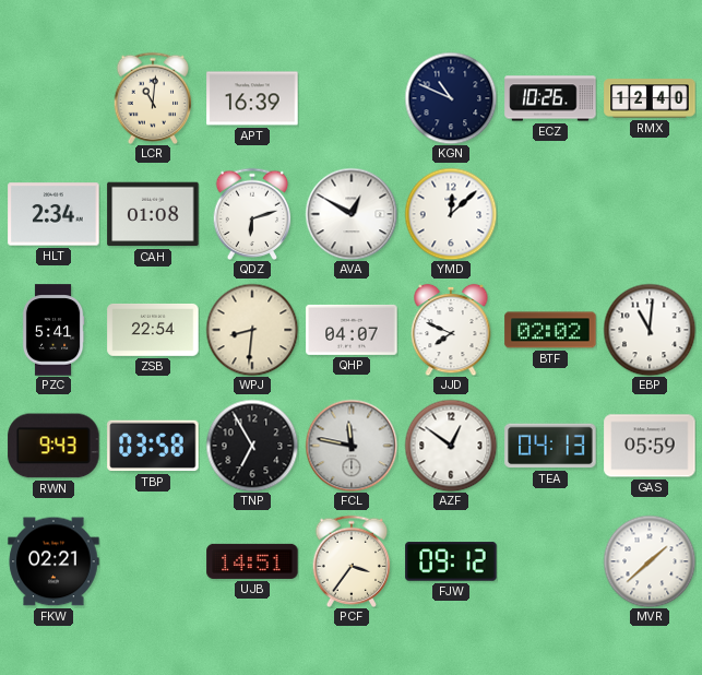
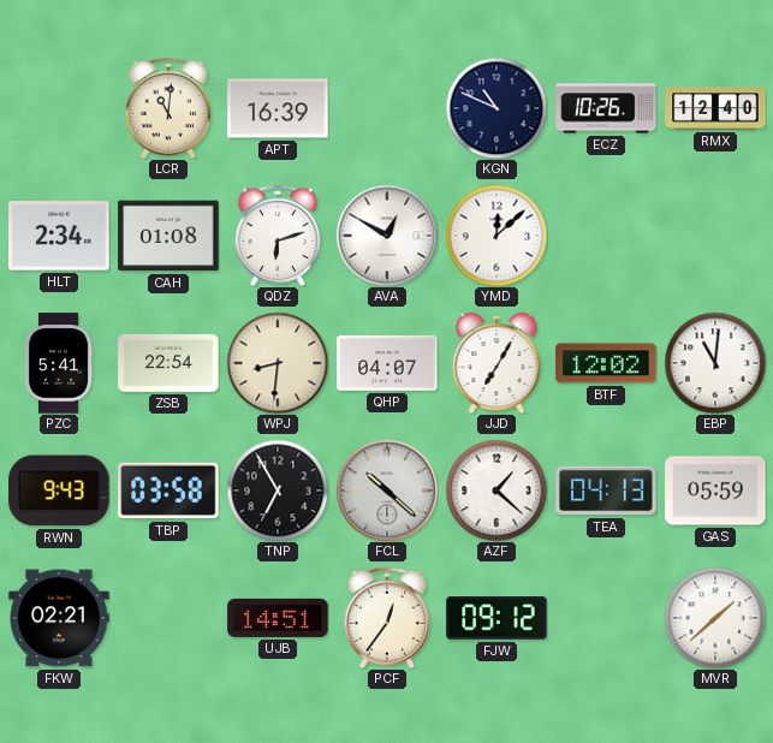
JJD: 7:49 -> 7:05
BTF: 02:02 -> 12:02
FCL: 11:47 -> 10:22
AZF: 12:51 -> 1:22
PCF: 3:36 -> 12:36
